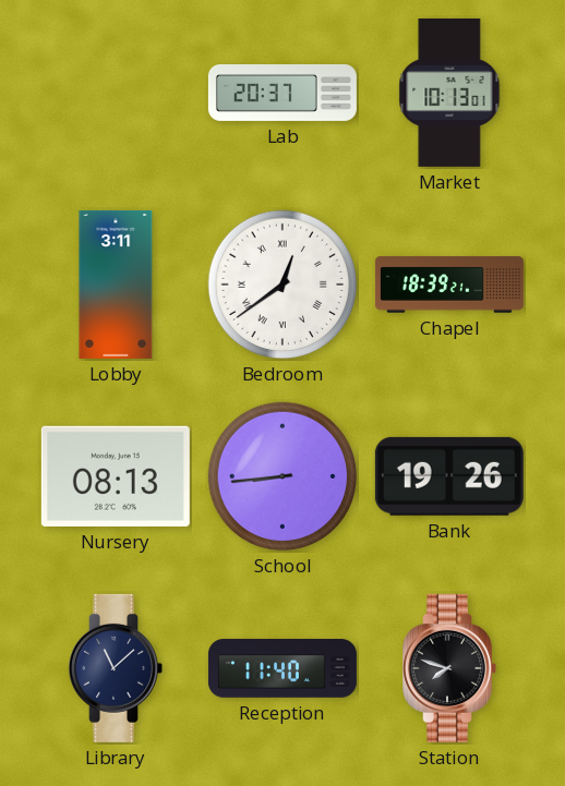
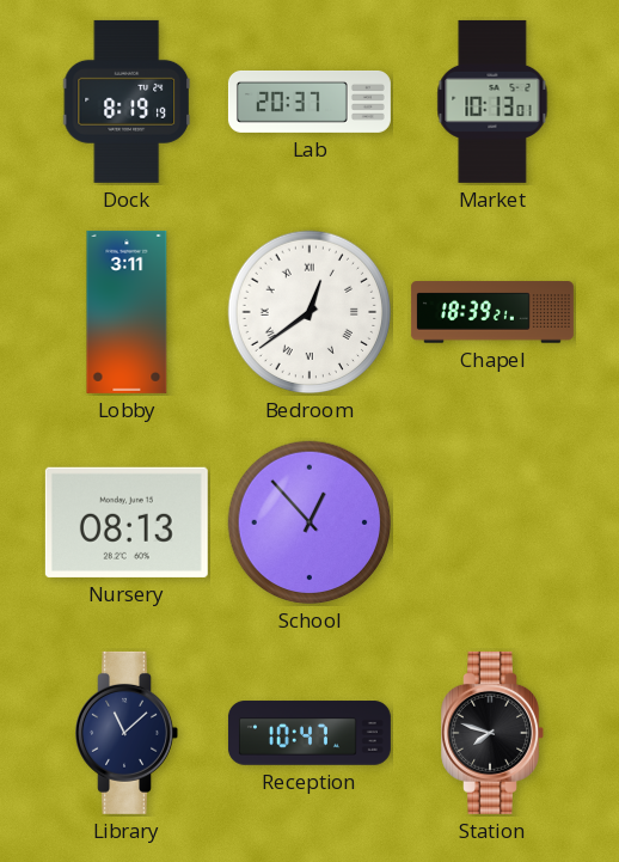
Dock: none -> 8:19
School: 8:44 -> 12:53
Bank: 19:26 -> none
Reception: 11:40 -> 10:47
